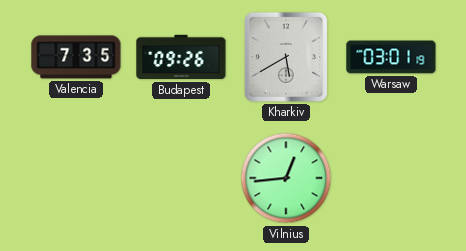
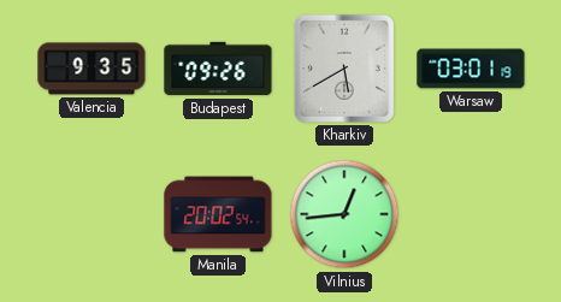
Valencia: 7:35 -> 9:35
Manila: none -> 20:02
